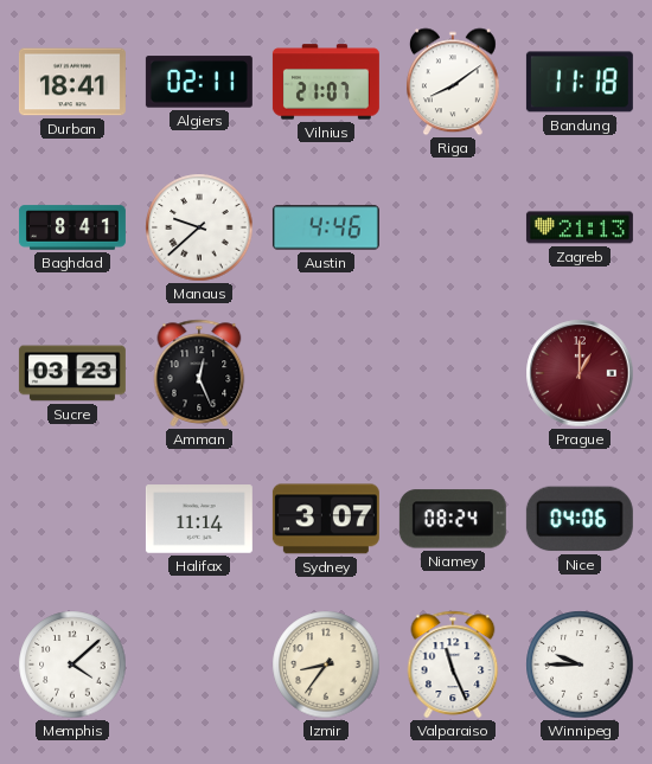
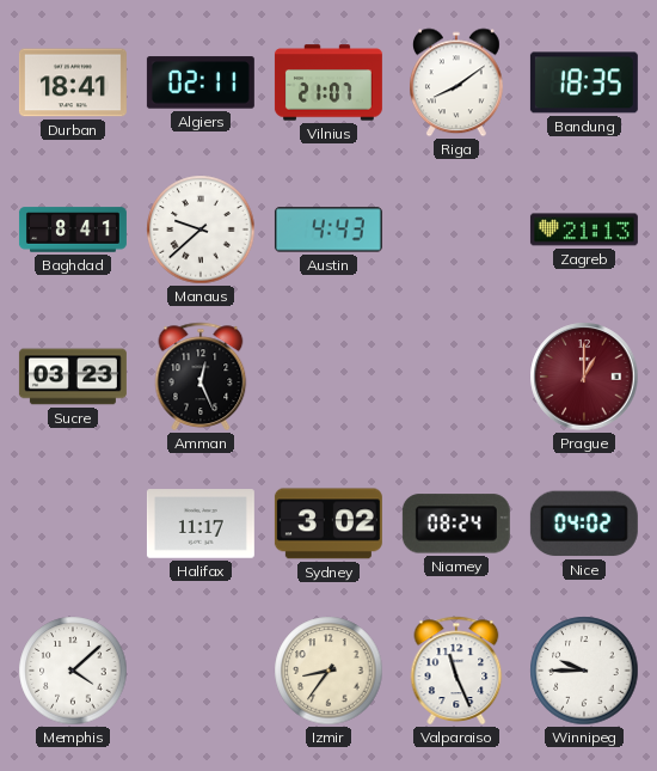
Bandung: 11:18 -> 18:35
Austin: 4:46 -> 4:43
Halifax: 11:14 -> 11:17
Sydney: 3:07 -> 3:02
Nice: 04:06 -> 04:02
